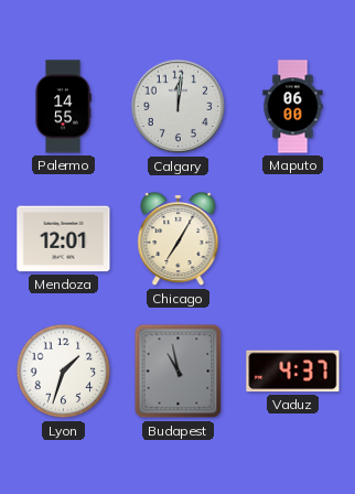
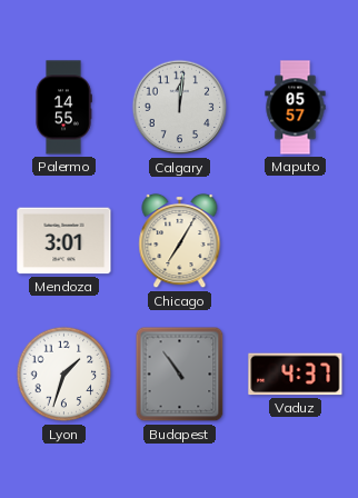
Maputo: 06:00 -> 05:57
Mendoza: 12:01 -> 3:01
Budapest: 10:58 -> 10:54
